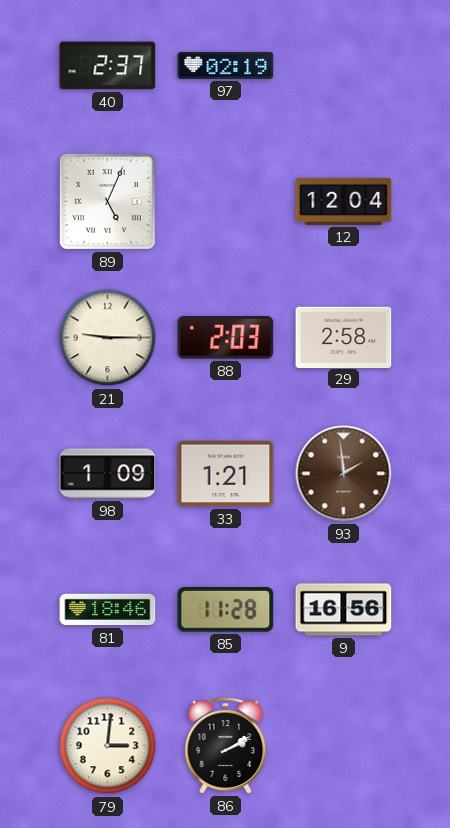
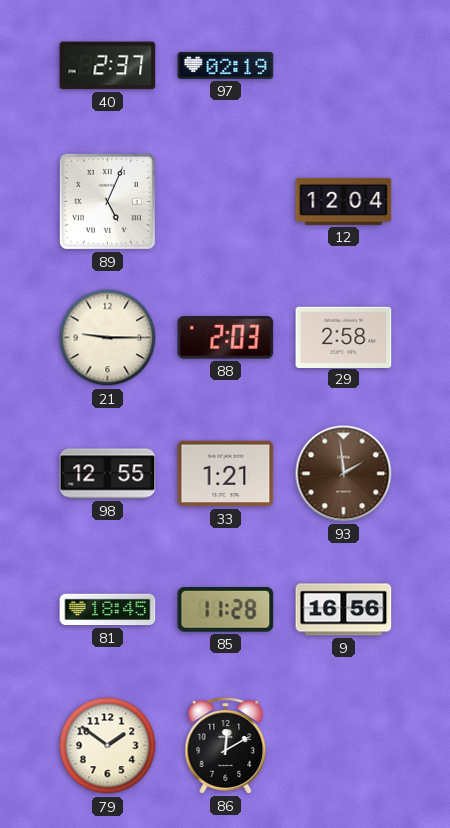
98: 1:09 -> 12:55
81: 18:46 -> 18:45
79: 3:01 -> 1:51
86: 2:10 -> 12:10
